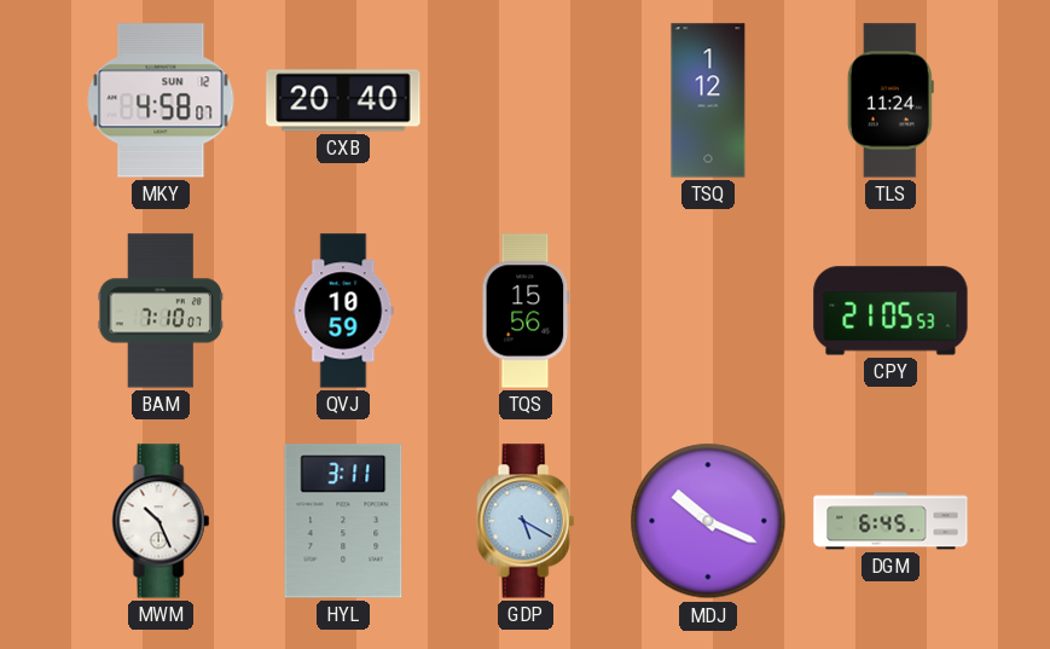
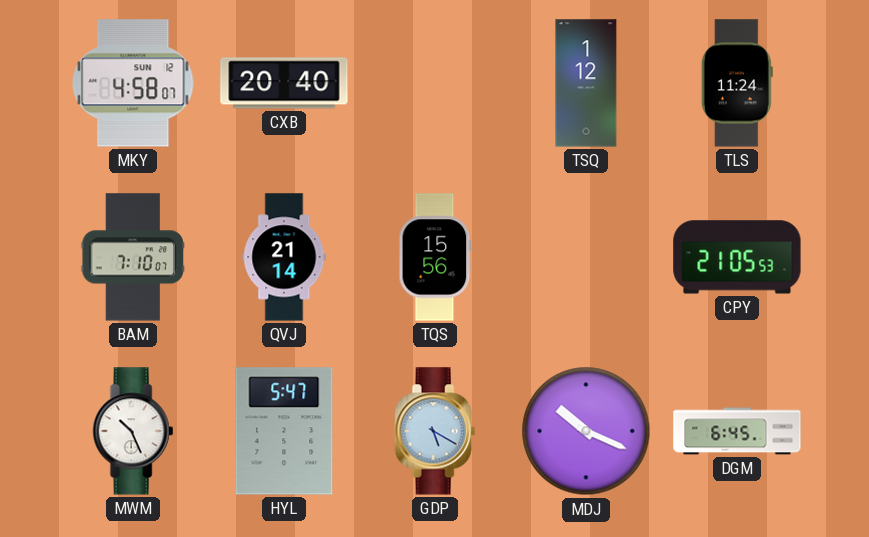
QVJ: 10:59 -> 21:14
HYL: 3:11 -> 5:47
